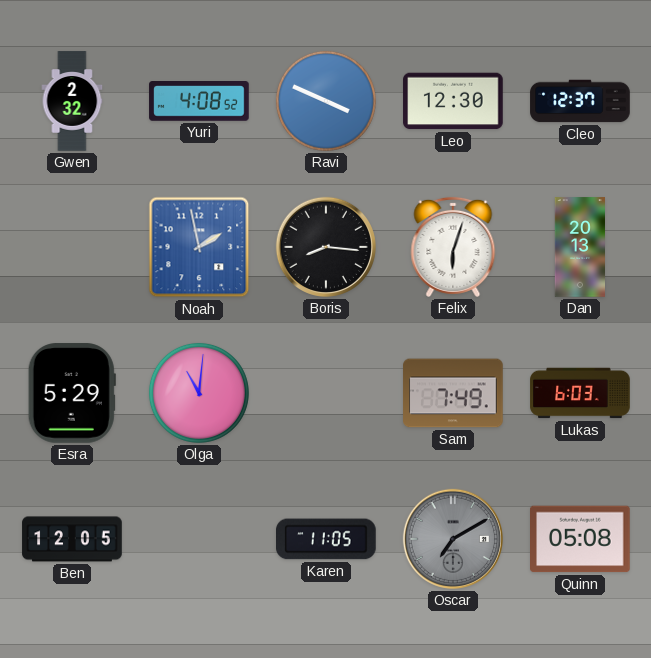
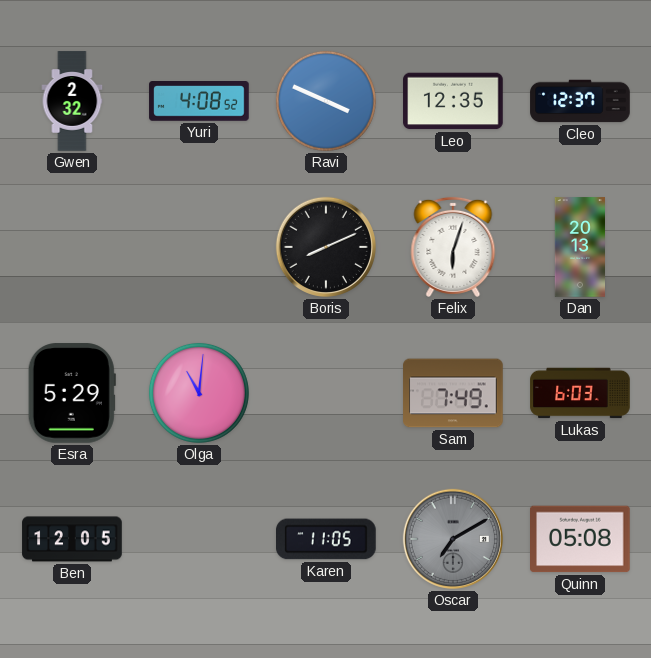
Leo: 12:30 -> 12:35
Noah: 1:58 -> none
Boris: 8:16 -> 8:11
